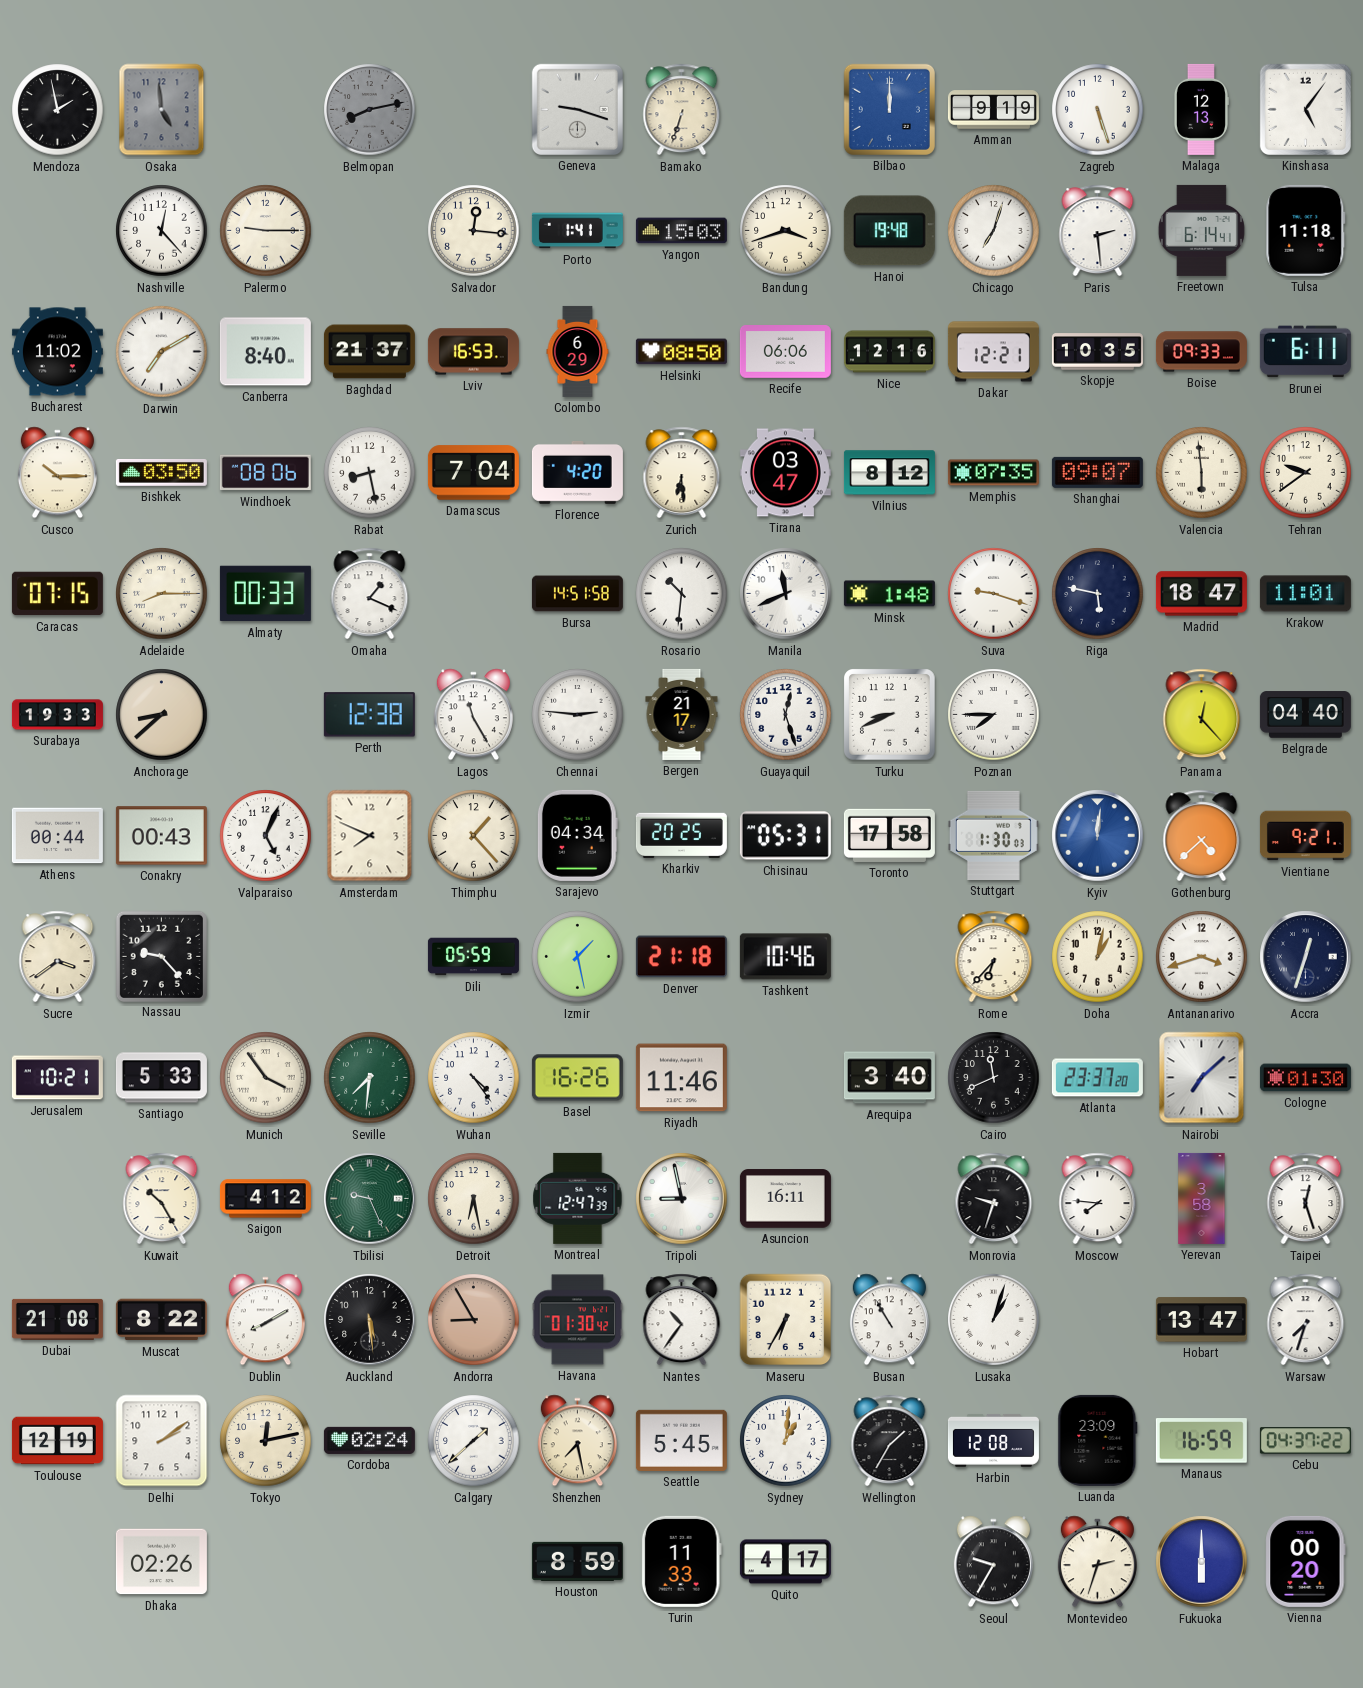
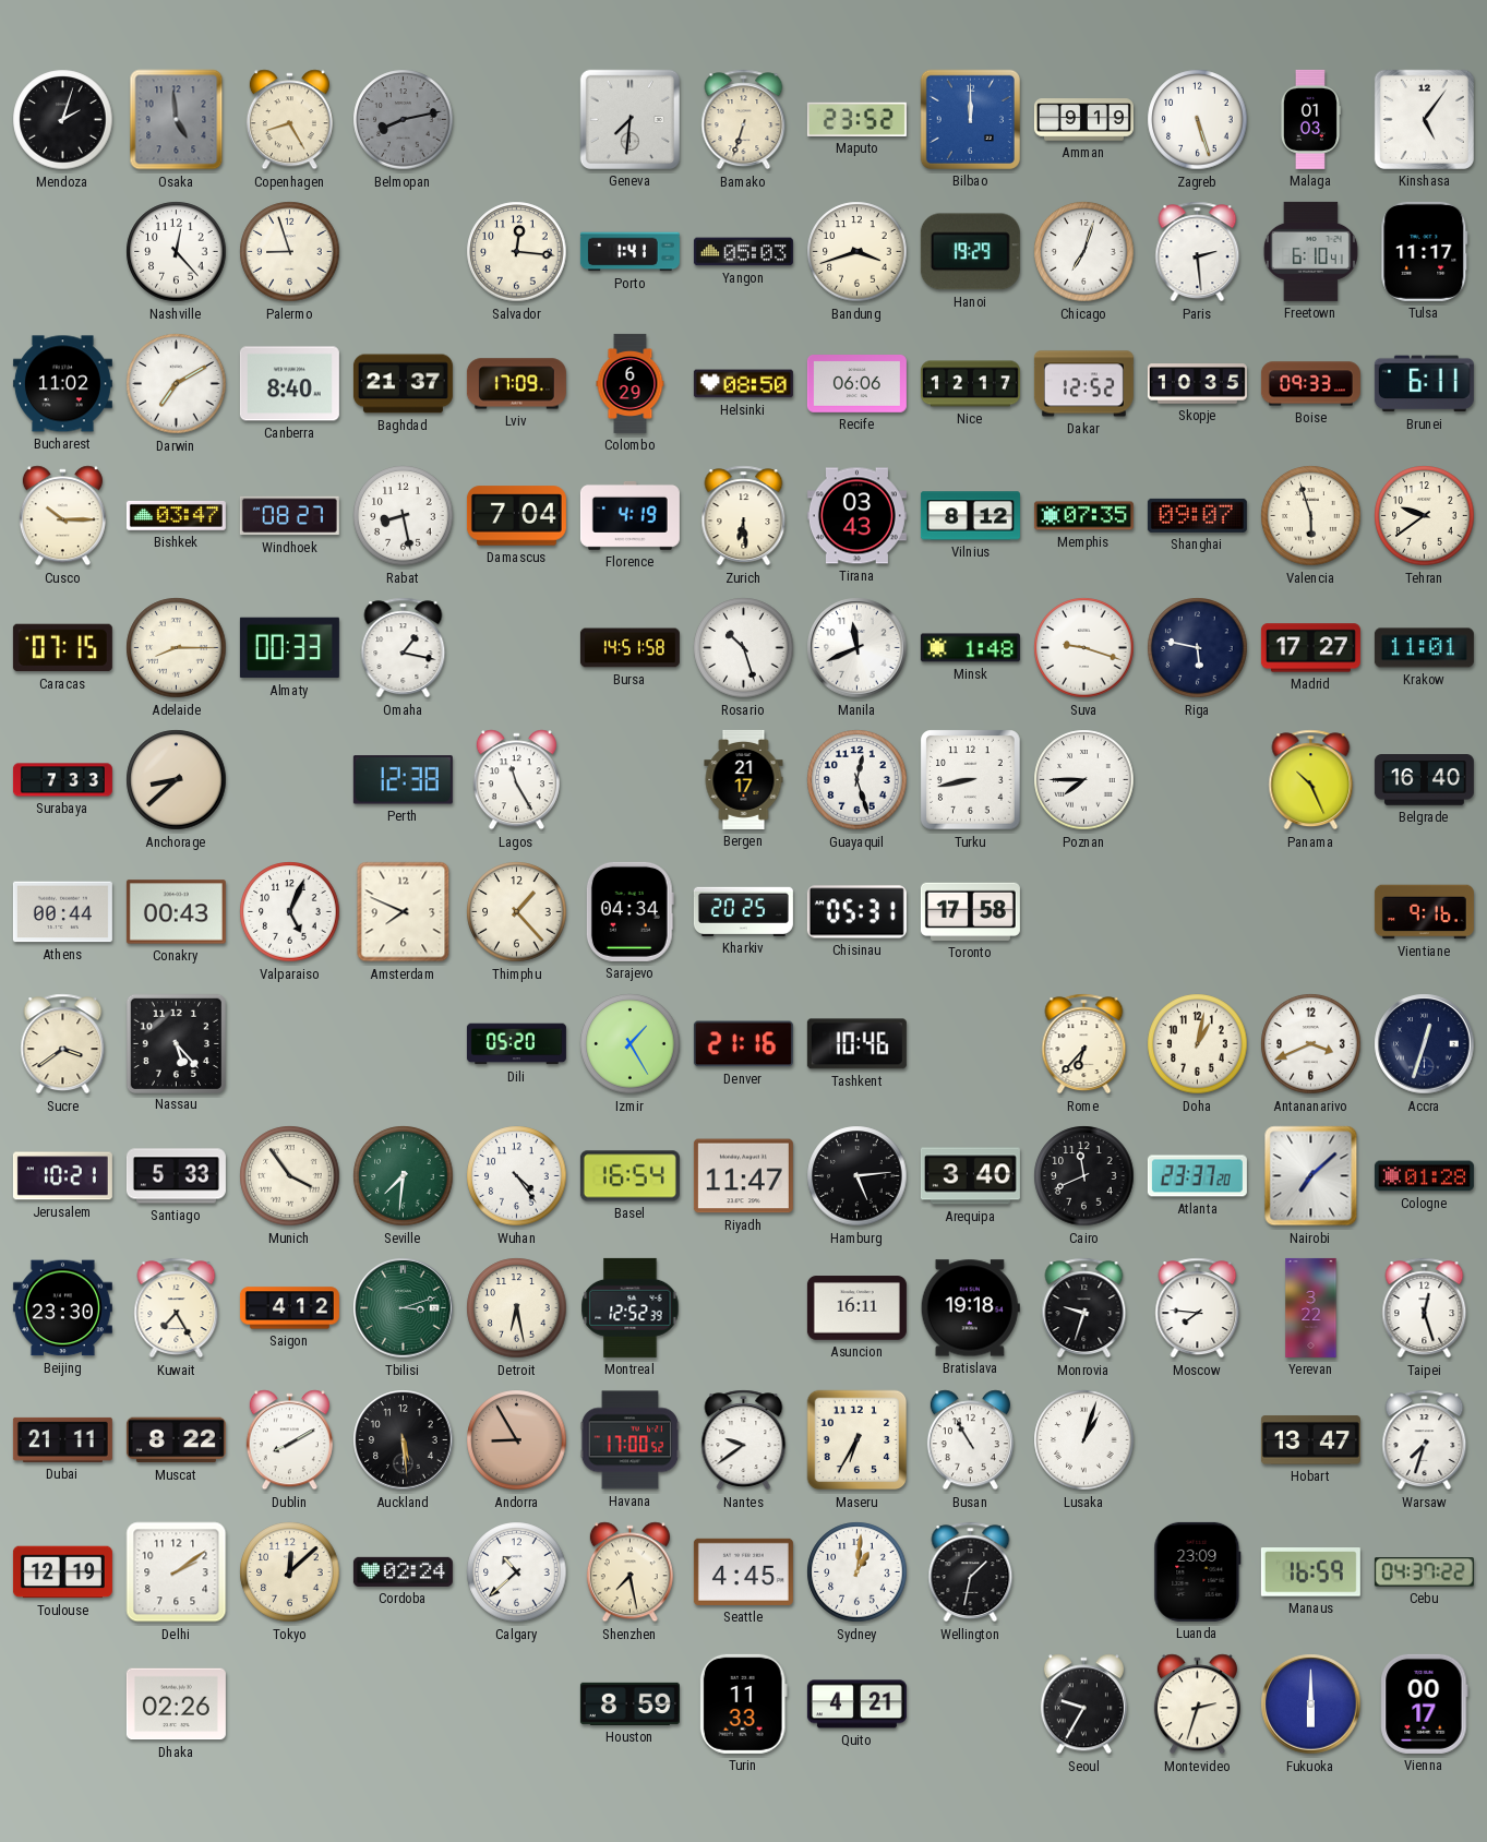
Mendoza: 1:58 -> 2:03
Copenhagen: none -> 8:25
Geneva: 9:18 -> 7:31
Maputo: none -> 23:52
Malaga: 12:13 -> 01:03
Palermo: 9:15 -> 8:57
Yangon: 15:03 -> 05:03
Hanoi: 19:48 -> 19:29
Freetown: 6:14 -> 6:10
Tulsa: 11:18 -> 11:17
Lviv: 16:53 -> 17:09
Nice: 12:16 -> 12:17
Dakar: 12:21 -> 12:52
Bishkek: 03:50 -> 03:47
Windhoek: 08:06 -> 08:27
Florence: 4:20 -> 4:19
Tirana: 03:47 -> 03:43
Valencia: 5:59 -> 5:57
Omaha: 1:19 -> 1:17
Rosario: 10:31 -> 10:27
Madrid: 18:47 -> 17:27
Surabaya: 19:33 -> 7:33
Chennai: 2:46 -> none
Turku: 8:41 -> 8:43
Panama: 12:23 -> 10:26
Belgrade: 04:40 -> 16:40
Stuttgart: 1:30 -> none
Kyiv: 12:01 -> none
Gothenburg: 4:38 -> none
Vientiane: 9:21 -> 9:16
Nassau: 9:23 -> 5:23
Dili: 05:59 -> 05:20
Izmir: 1:28 -> 1:25
Denver: 21:18 -> 21:16
Antananarivo: 3:42 -> 3:41
Basel: 16:26 -> 16:54
Riyadh: 11:46 -> 11:47
Hamburg: none -> 5:14
Cologne: 01:30 -> 01:28
Beijing: none -> 23:30
Kuwait: 10:25 -> 7:25
Tbilisi: 9:26 -> 3:12
Montreal: 12:47 -> 12:52
Tripoli: 8:58 -> none
Bratislava: none -> 19:18
Yerevan: 3:58 -> 3:22
Dubai: 21:08 -> 21:11
Havana: 01:30 -> 17:00
Nantes: 10:36 -> 9:39
Tokyo: 12:13 -> 12:08
Calgary: 1:38 -> 10:38
Seattle: 5:45 -> 4:45
Wellington: 1:35 -> 1:32
Harbin: 12:08 -> none
Quito: 4:17 -> 4:21
Vienna: 00:20 -> 00:17
